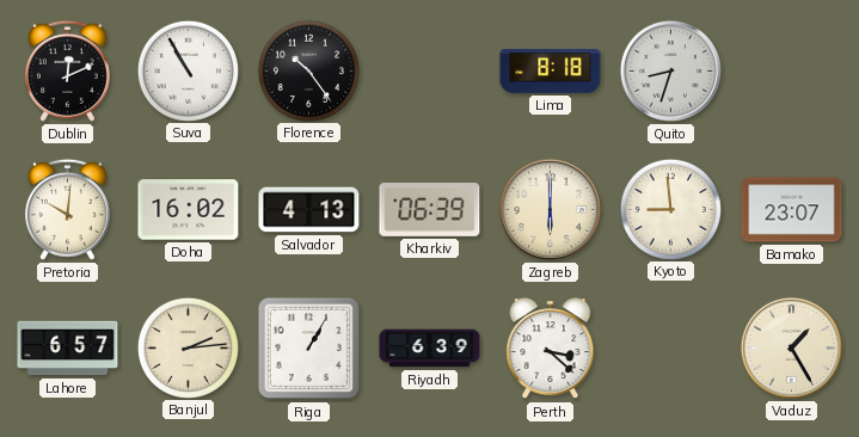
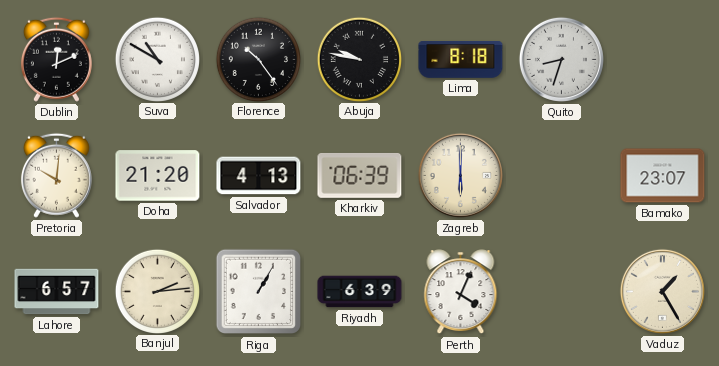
Suva: 10:55 -> 10:50
Abuja: none -> 9:47
Doha: 16:02 -> 21:20
Kyoto: 8:59 -> none
Perth: 3:22 -> 4:04
